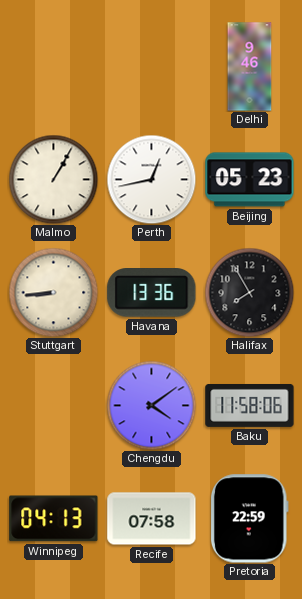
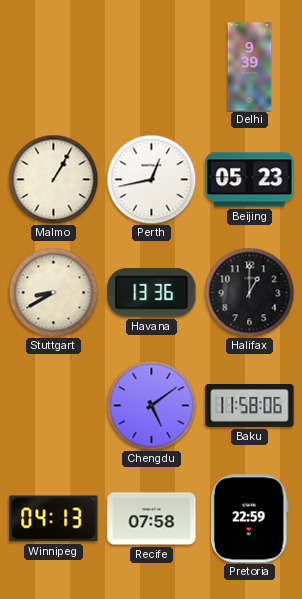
Delhi: 9:46 -> 9:39
Stuttgart: 8:44 -> 8:40
Halifax: 7:55 -> 1:00
Chengdu: 4:09 -> 5:09
